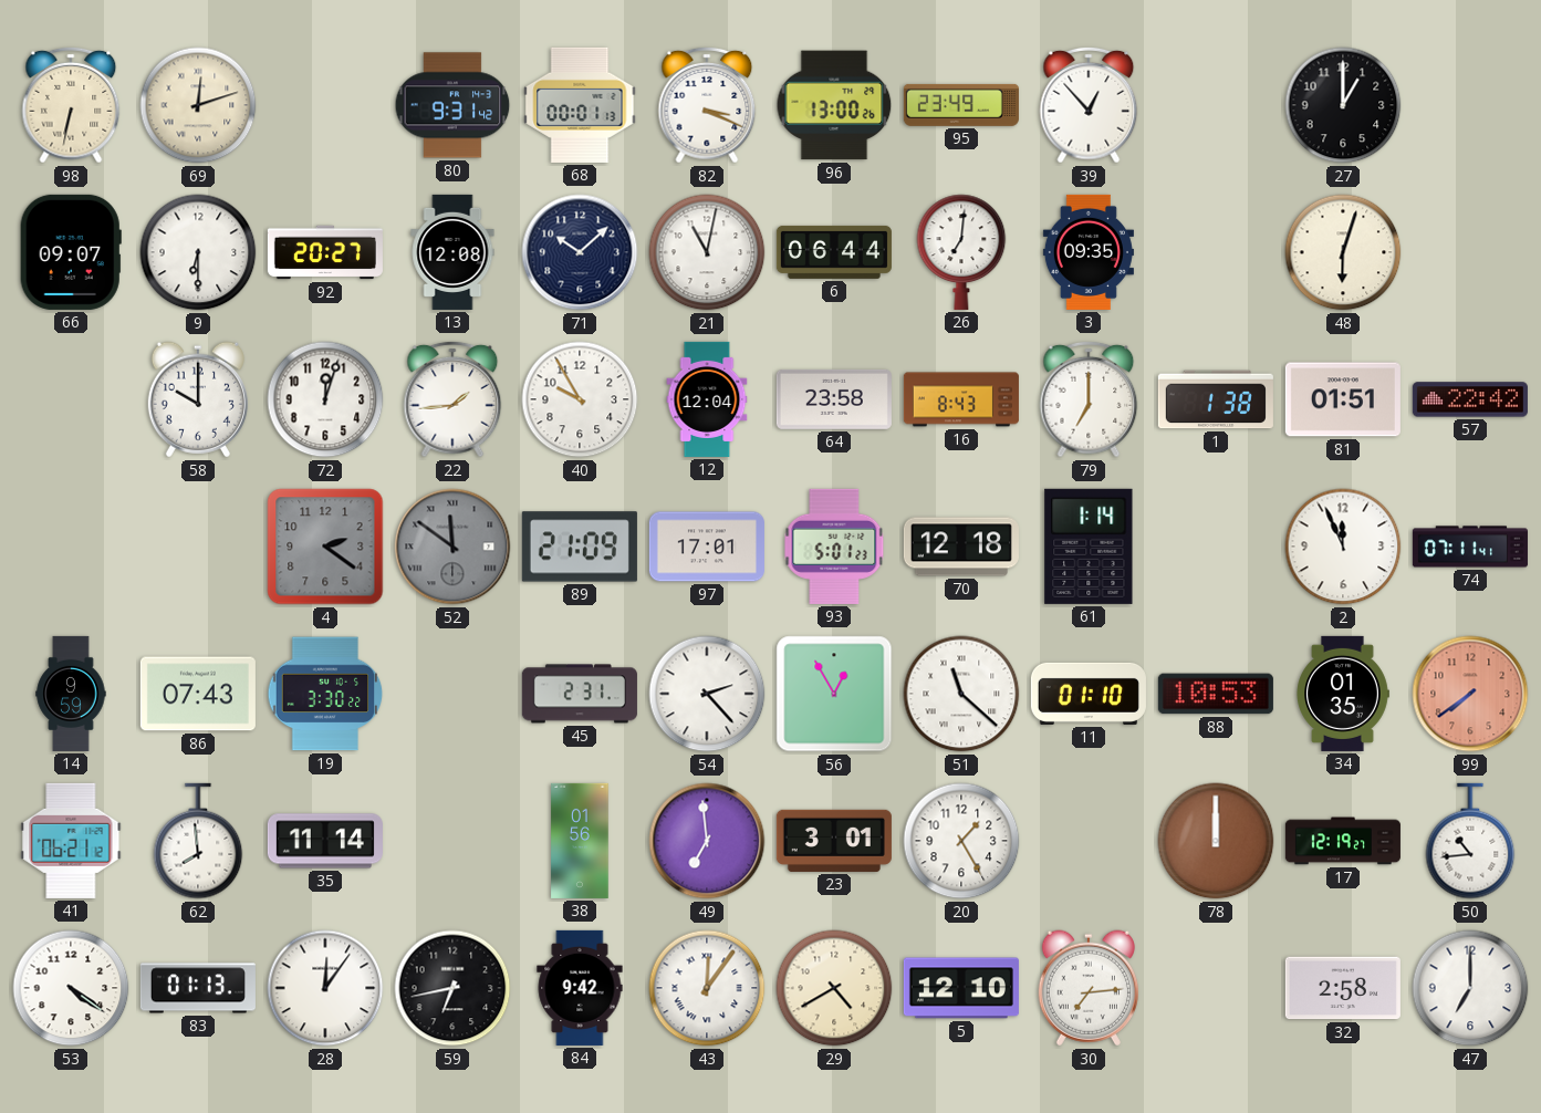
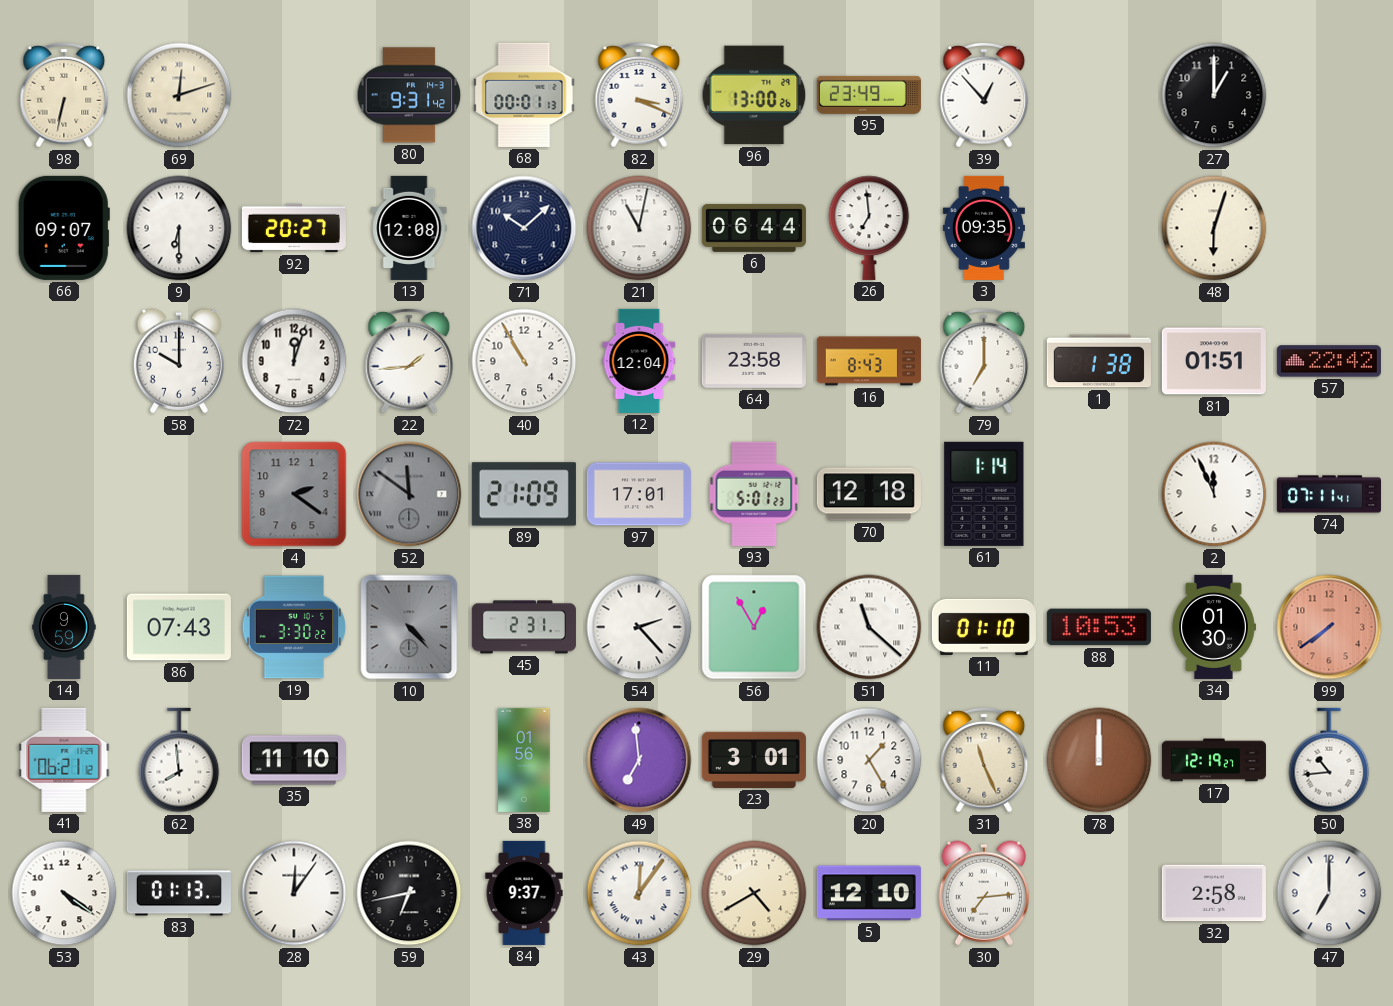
26: 7:01 -> 6:59
40: 9:55 -> 10:55
10: none -> 4:23
34: 01:35 -> 01:30
35: 11:14 -> 11:10
31: none -> 11:26
84: 9:42 -> 9:37
